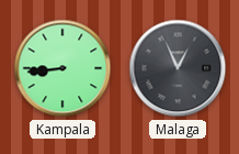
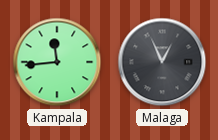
Kampala: 8:44 -> 11:44
